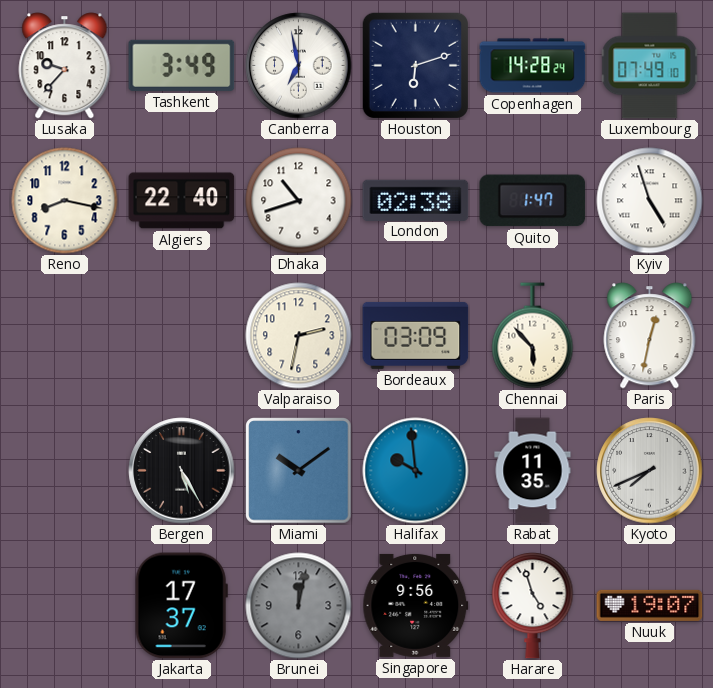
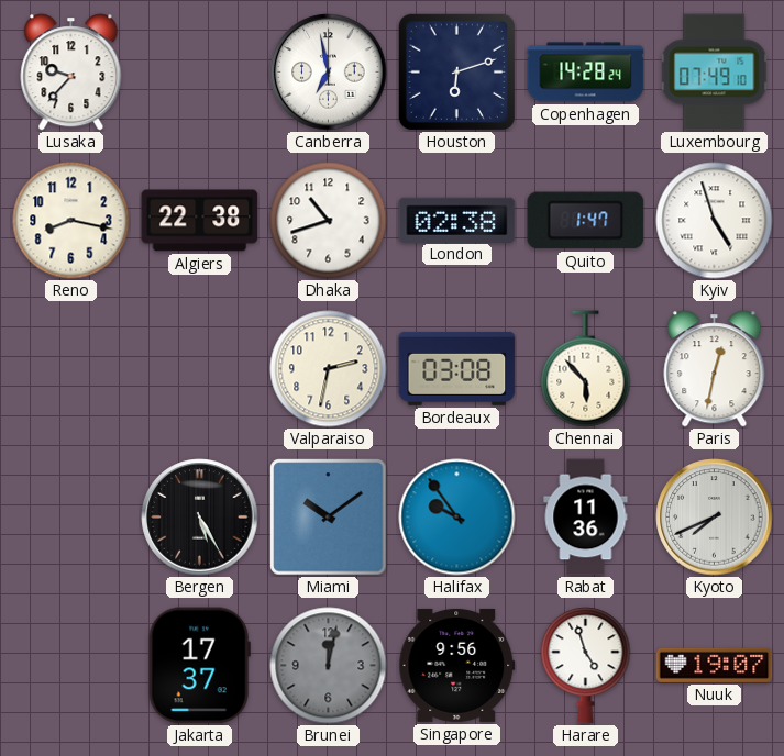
Tashkent: 3:49 -> none
Algiers: 22:40 -> 22:38
Bordeaux: 03:09 -> 03:08
Halifax: 9:59 -> 9:54
Rabat: 11:35 -> 11:36
